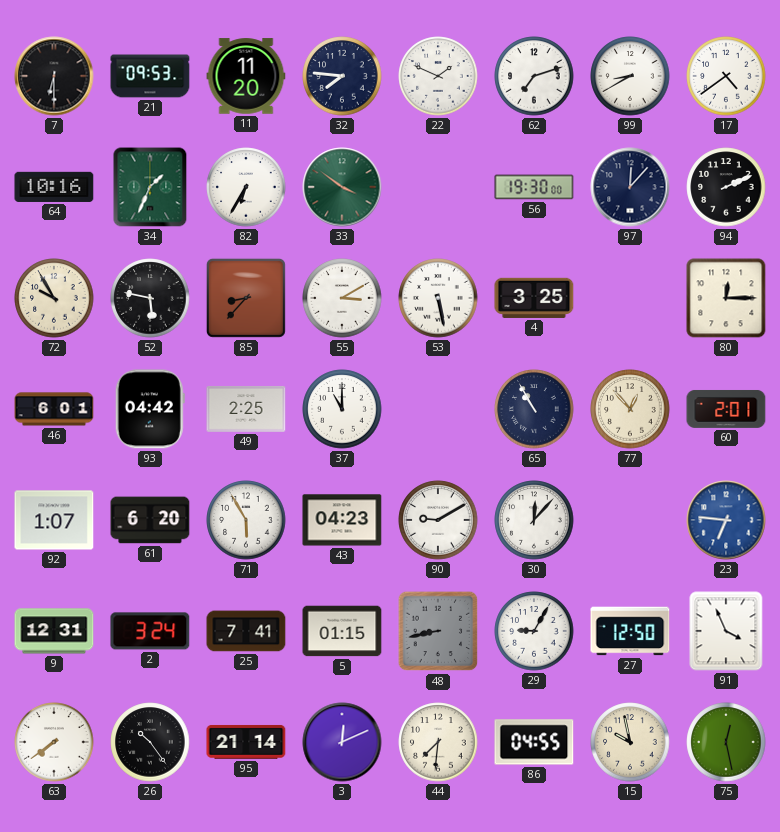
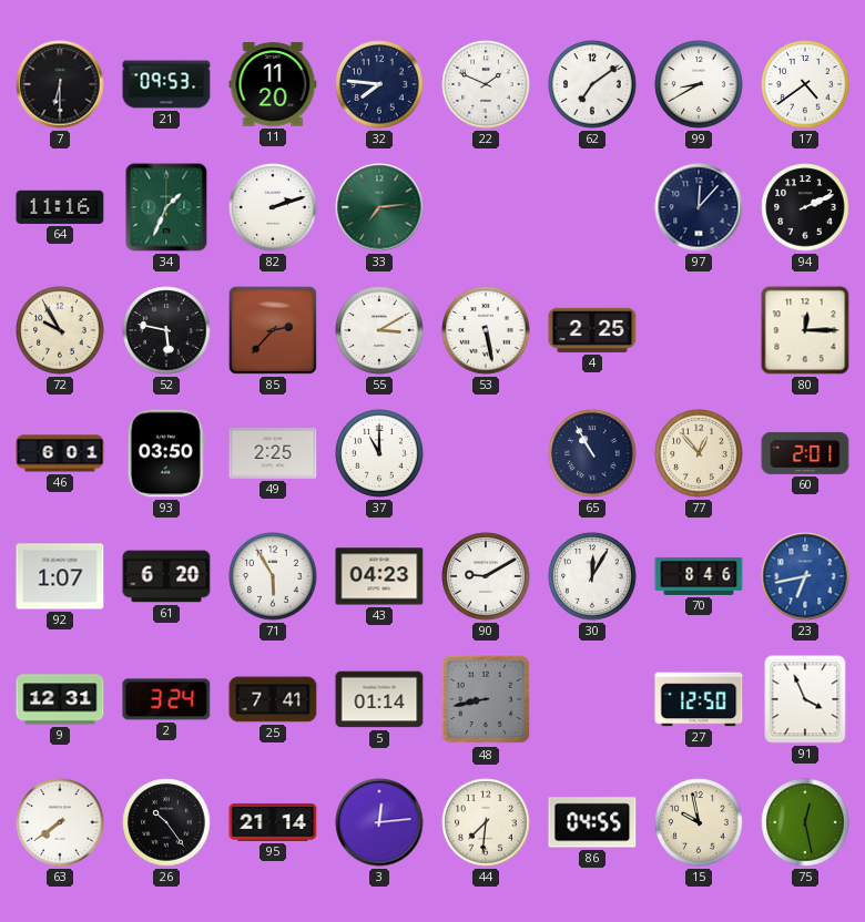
62: 7:12 -> 7:09
64: 10:16 -> 11:16
82: 6:35 -> 2:12
33: 3:51 -> 7:14
56: 19:30 -> none
85: 8:37 -> 2:37
4: 3:25 -> 2:25
93: 04:42 -> 03:50
30: 12:07 -> 12:05
70: none -> 8:46
23: 6:46 -> 6:43
5: 01:15 -> 01:14
29: 9:05 -> none
3: 12:11 -> 12:14
